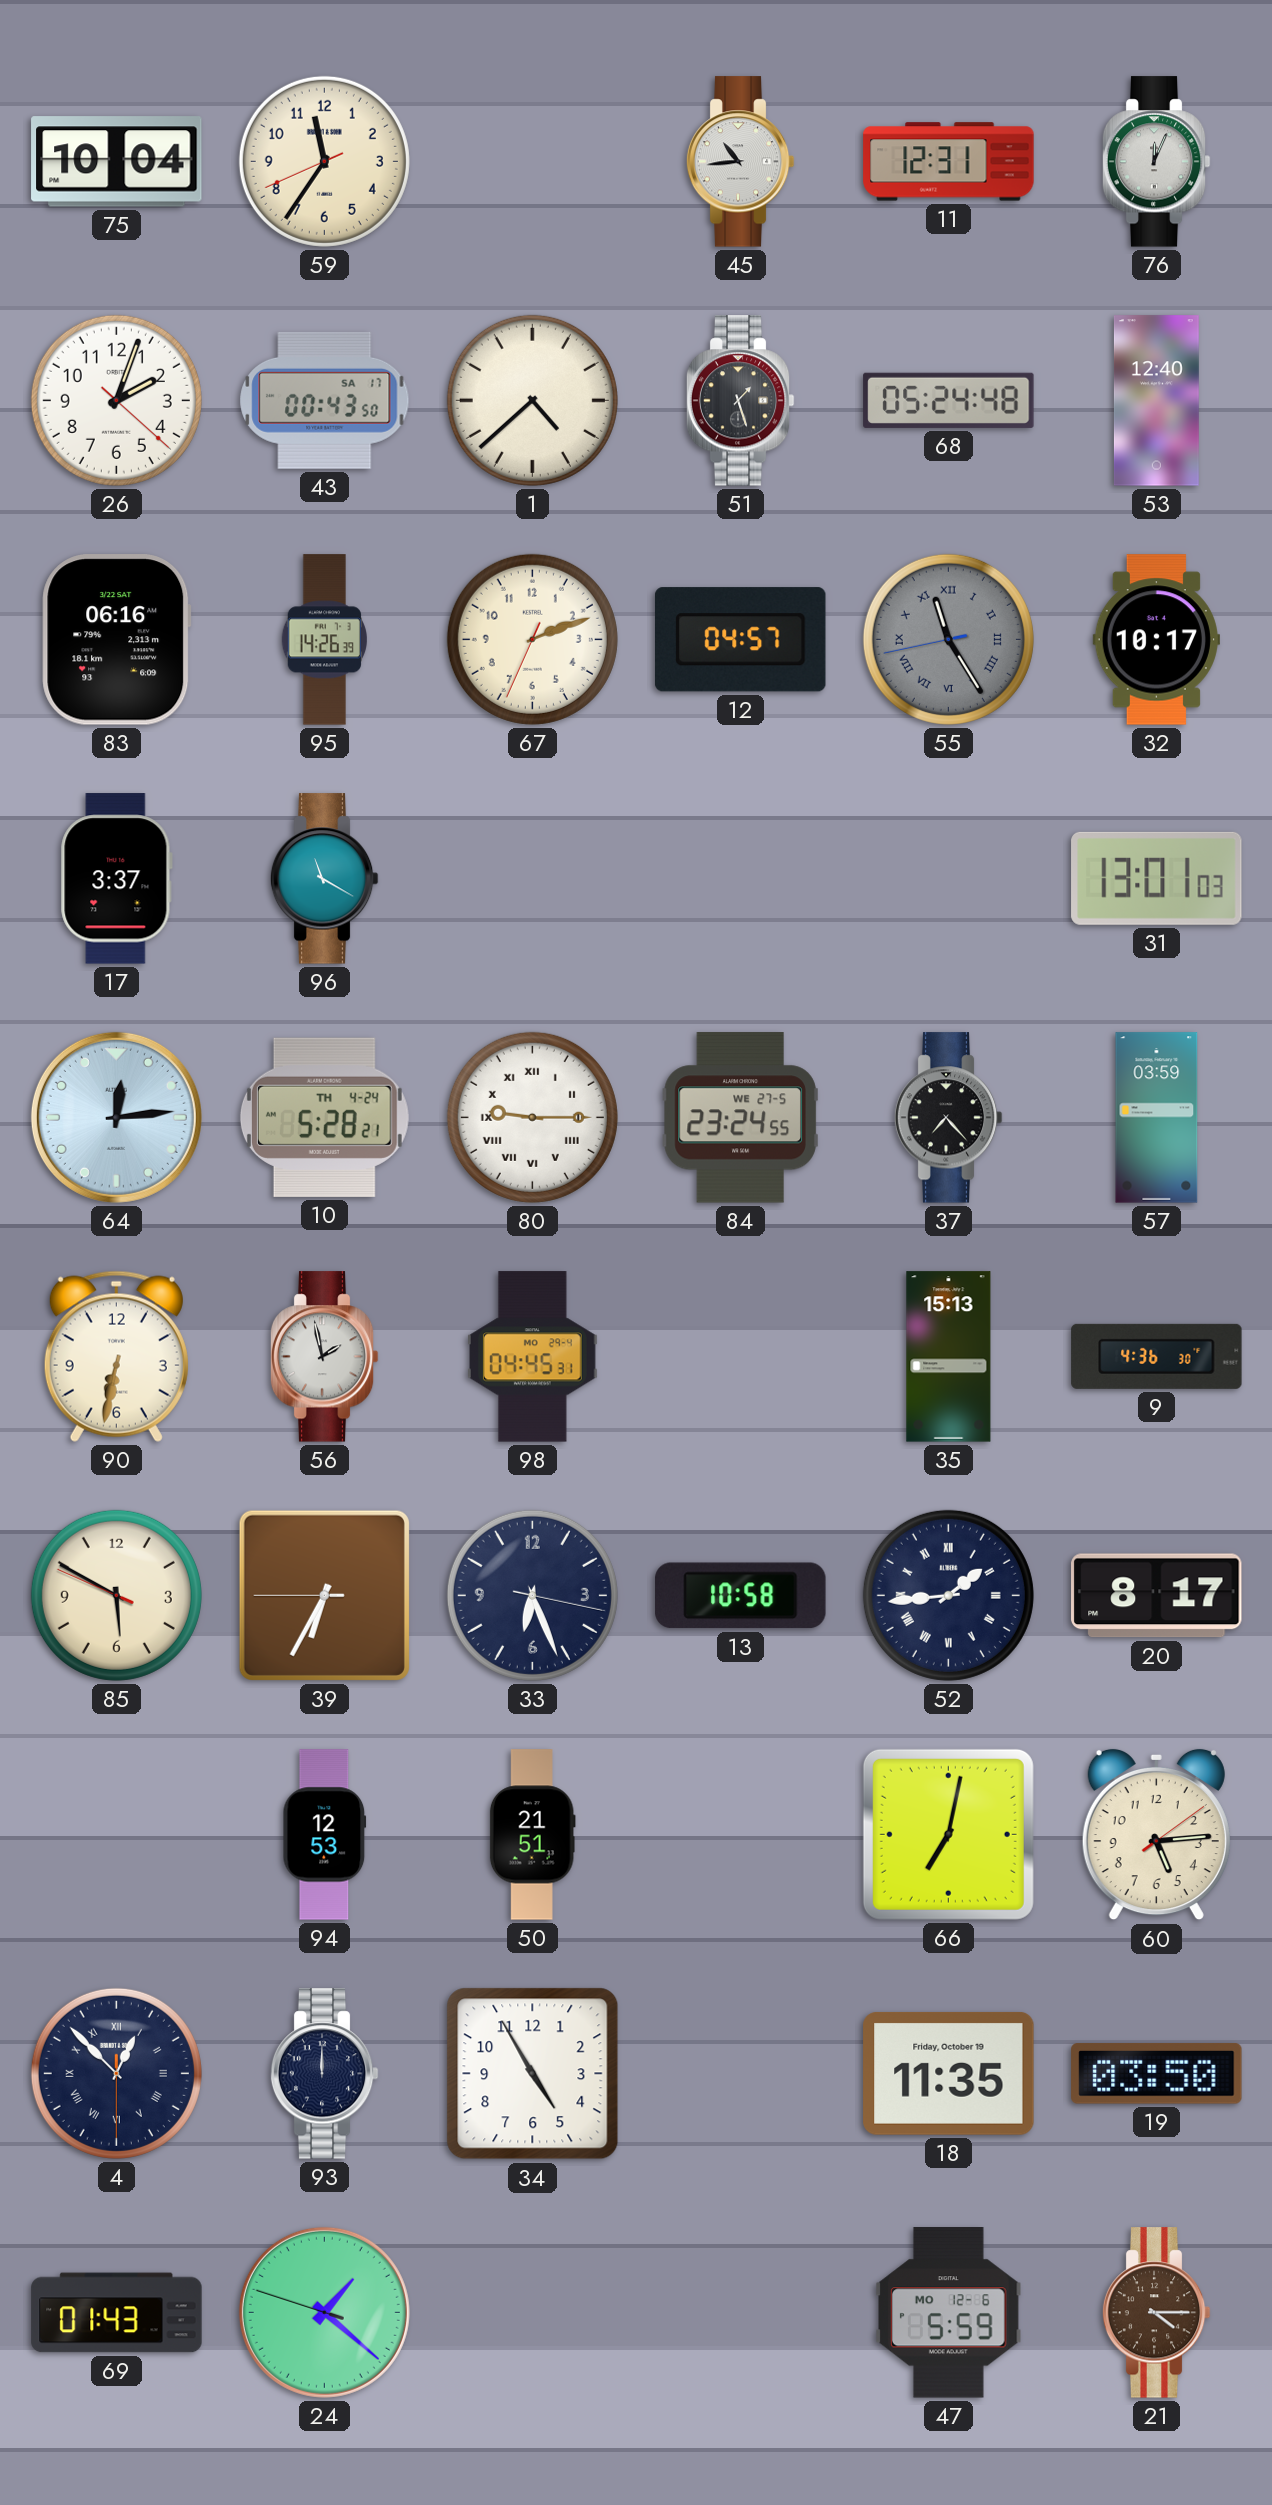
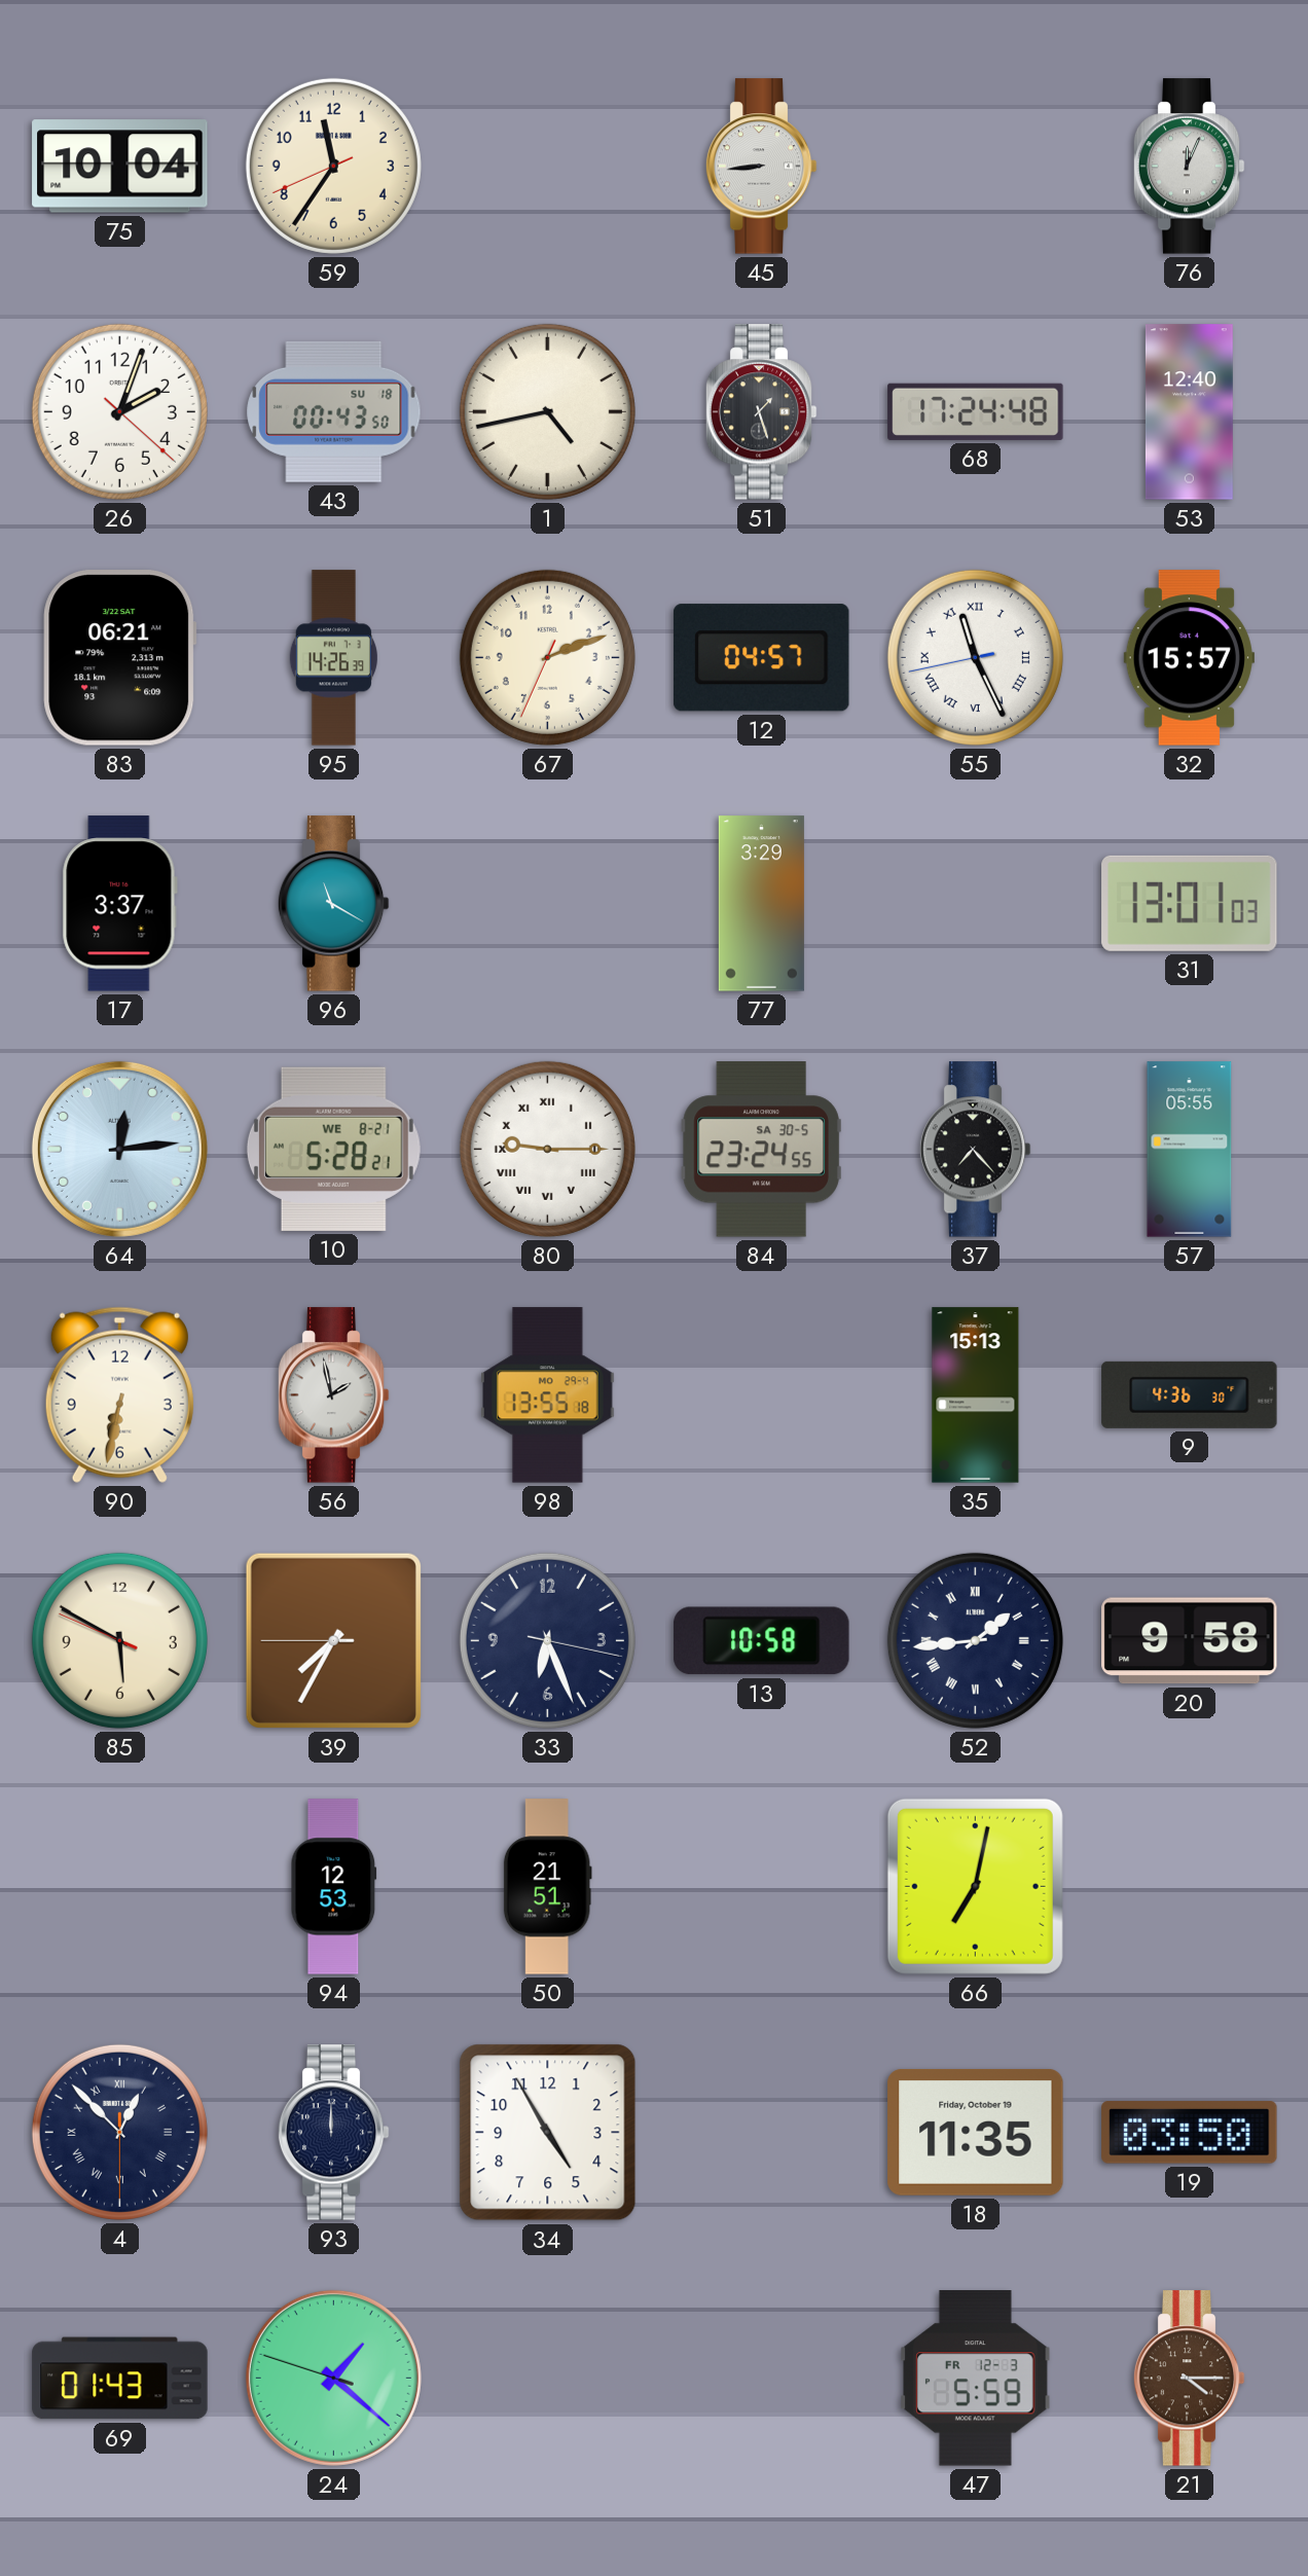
45: 10:44 -> 8:44
11: 12:31 -> none
43 date: SA 17 -> SU 18
1: 4:38 -> 4:43
68: 05:24 -> 17:24
83: 06:16 -> 06:21
55: 11:24 -> 11:25
55 dial: grey -> white
32: 10:17 -> 15:57
77: none -> 3:29
10 date: TH 4-24 -> WE 8-21
84 date: WE 27-5 -> SA 30-5
57: 03:59 -> 05:55
98: 04:45 -> 13:55
39: 6:34 -> 7:34
20: 8:17 -> 9:58
60: 5:14 -> none
47 date: MO 12-6 -> FR 12-3
